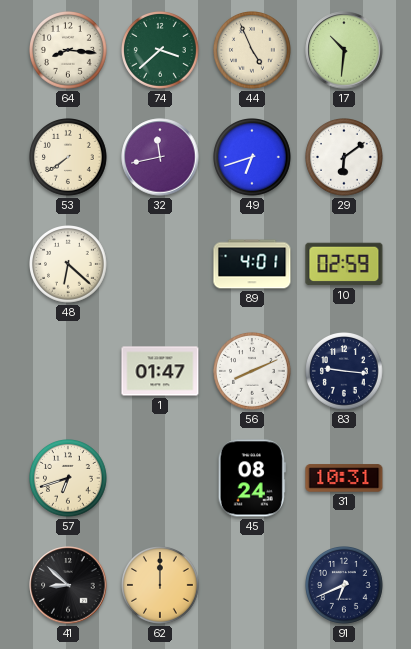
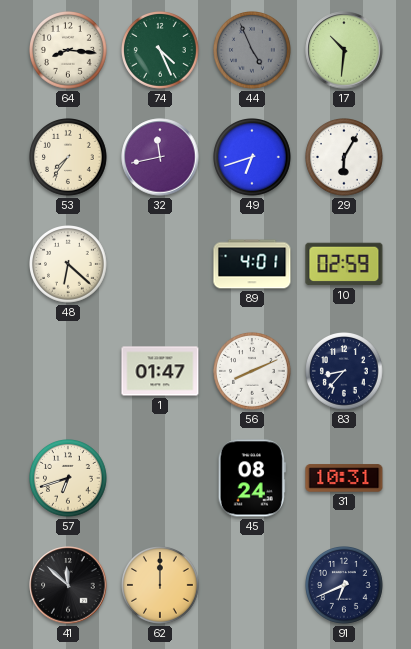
74: 3:38 -> 4:26
44 dial: cream -> grey
53: 7:39 -> 7:36
29: 6:09 -> 6:05
83: 9:16 -> 8:37
41: 8:52 -> 11:52
